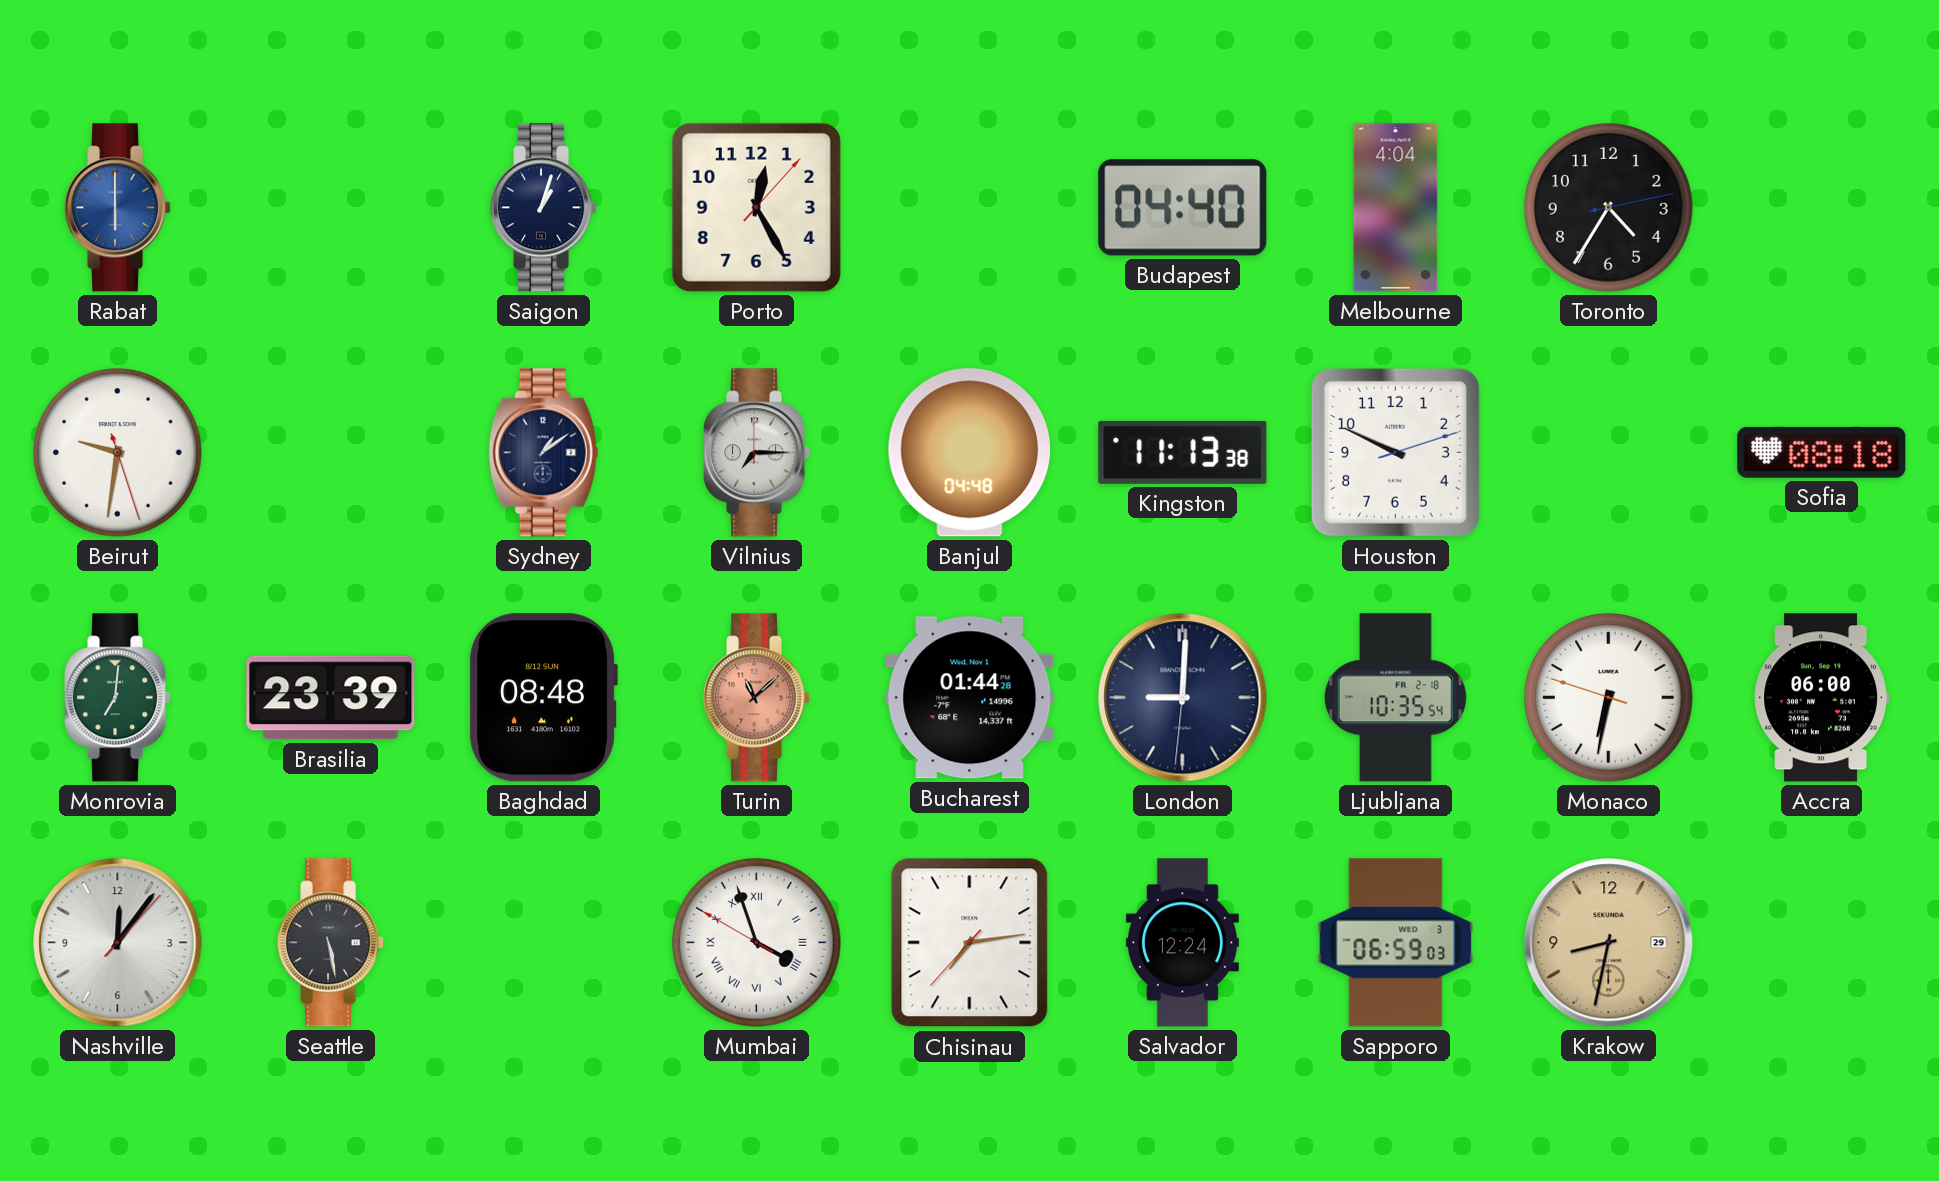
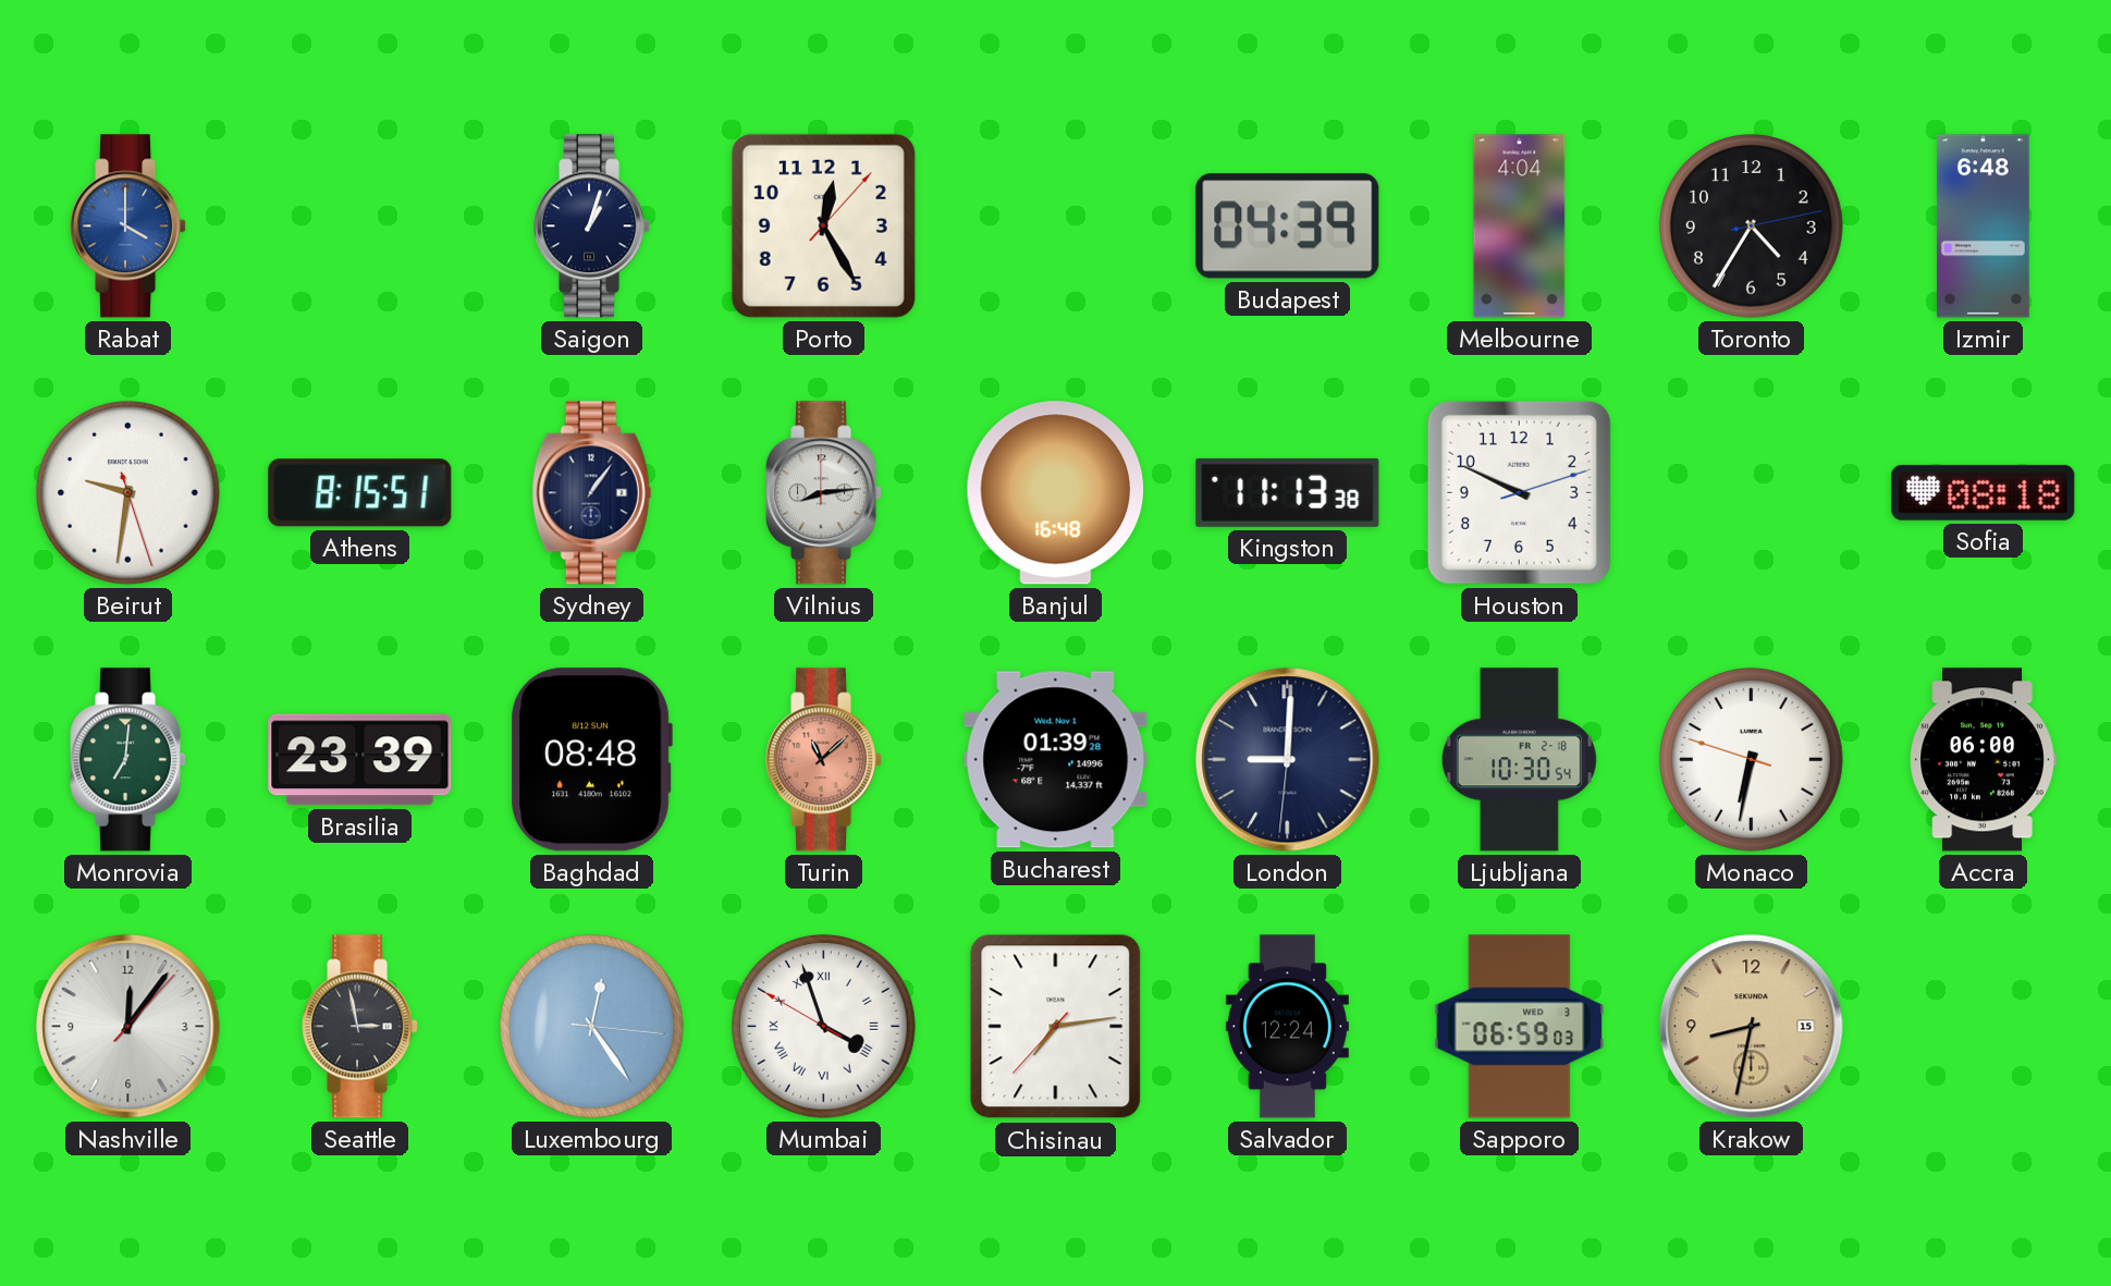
Rabat: 6:00 -> 4:00
Budapest: 04:40 -> 04:39
Izmir: none -> 6:48
Athens: none -> 8:15
Sydney: 1:09 -> 1:06
Vilnius: 7:15 -> 8:14
Banjul: 04:48 -> 16:48
Bucharest: 01:44 -> 01:39
Ljubljana: 10:35 -> 10:30
Seattle: 5:28 -> 2:58
Luxembourg: none -> 12:24
Krakow date: 29 -> 15
